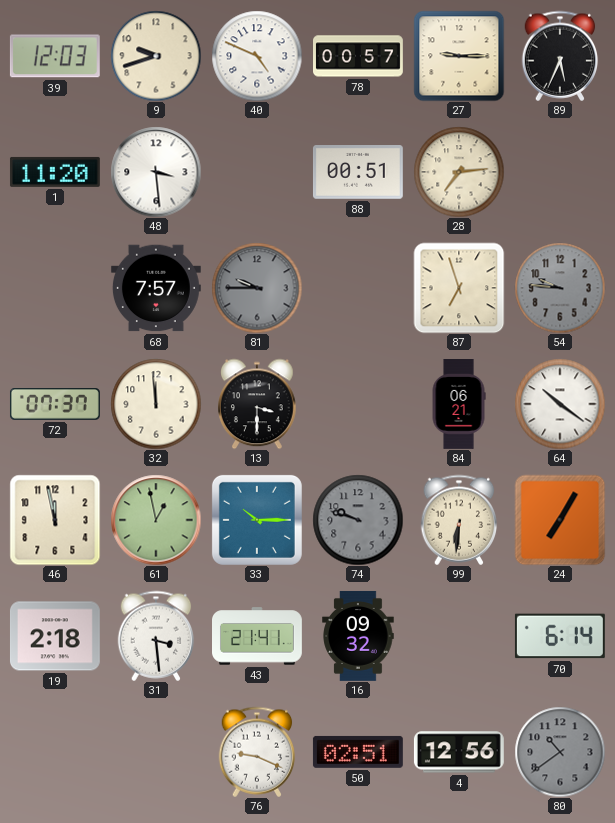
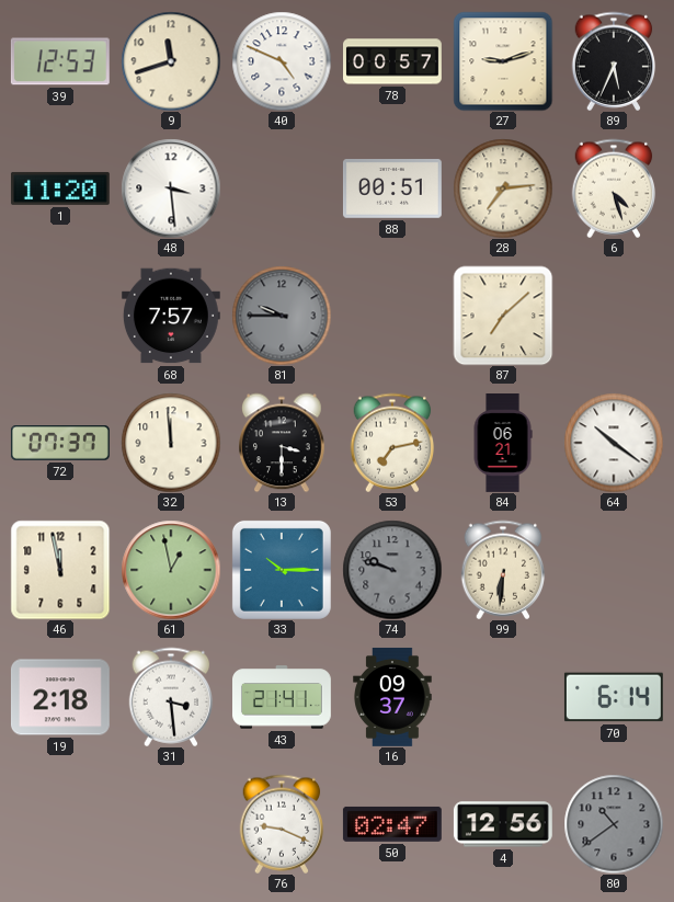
39: 12:03 -> 12:53
9: 9:42 -> 11:42
27: 9:15 -> 9:12
6: none -> 4:27
87: 6:57 -> 7:08
54: 9:46 -> none
53: none -> 7:13
24: 7:05 -> none
16: 09:32 -> 09:37
50: 02:51 -> 02:47
